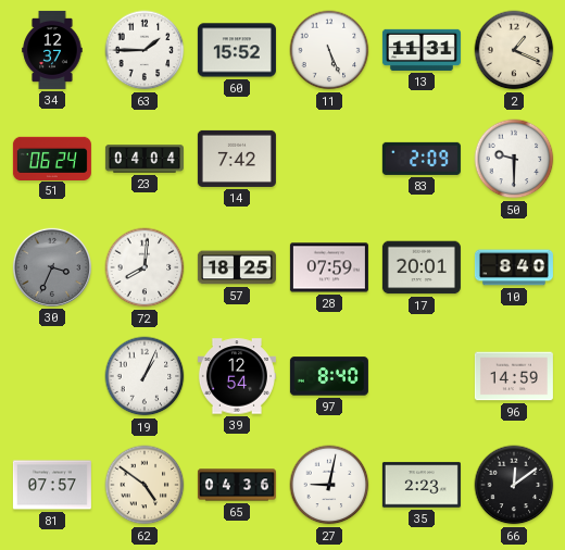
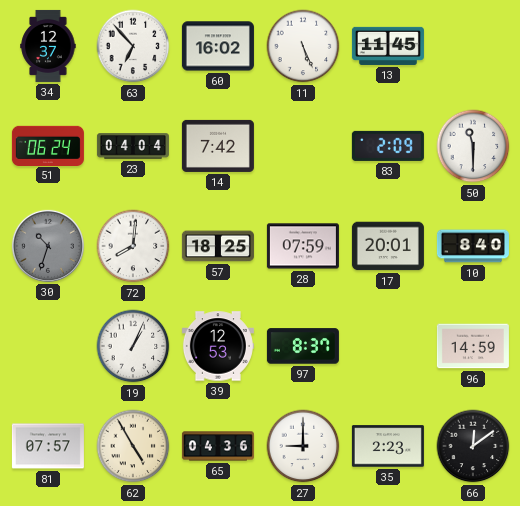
63: 1:45 -> 6:53
60: 15:52 -> 16:02
13: 11:31 -> 11:45
2: 1:19 -> none
50: 9:30 -> 11:30
30: 3:34 -> 10:33
39: 12:54 -> 12:53
97: 8:40 -> 8:37
62: 4:51 -> 4:55
27: 9:02 -> 9:00
